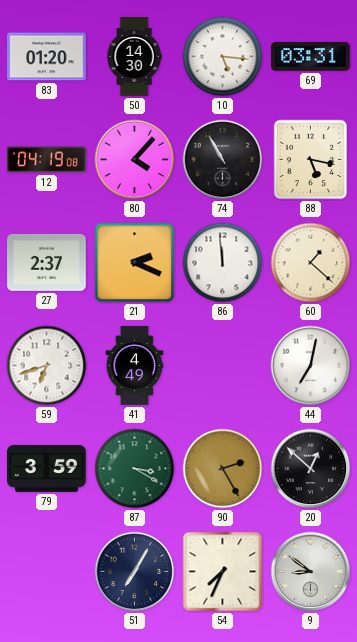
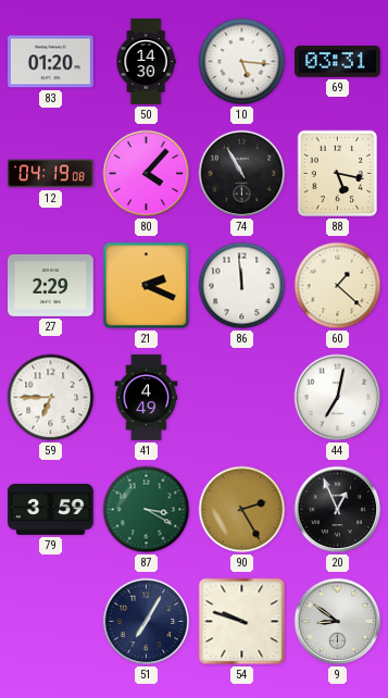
27: 2:37 -> 2:29
59: 6:42 -> 6:45
20: 12:52 -> 12:56
54: 7:34 -> 9:48
